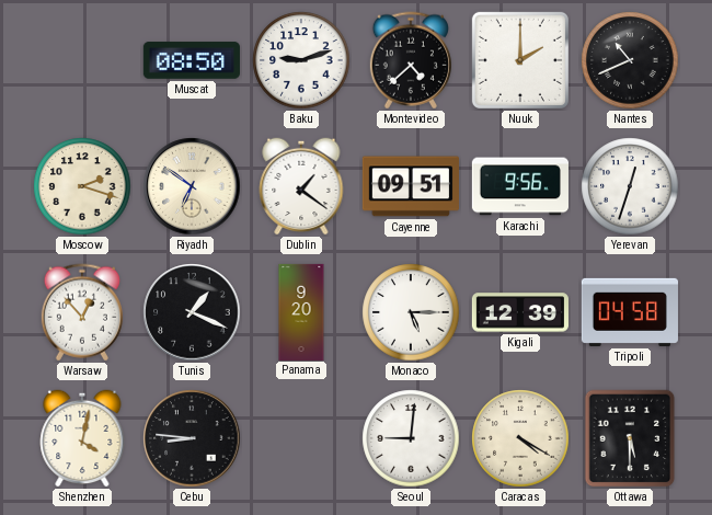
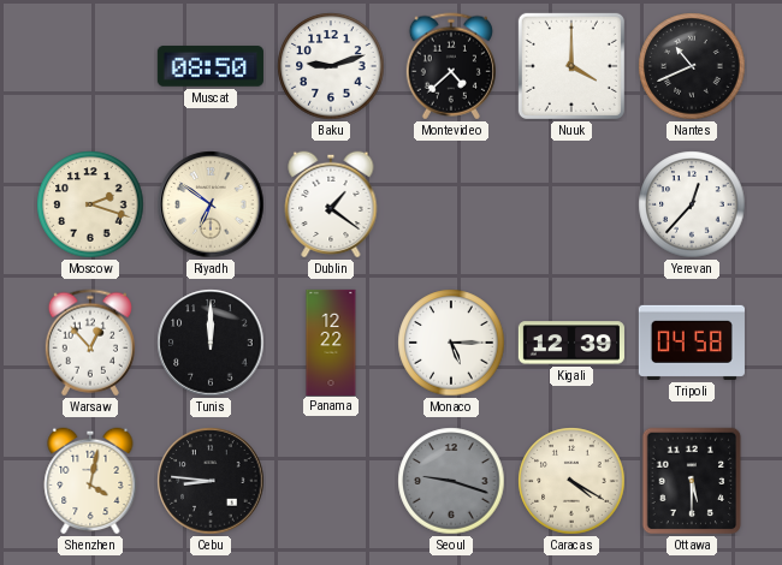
Nuuk: 2:00 -> 4:00
Cayenne: 09:51 -> none
Karachi: 9:56 -> none
Yerevan: 12:33 -> 12:37
Tunis: 1:19 -> 12:00
Panama: 9:20 -> 12:22
Seoul: 9:01 -> 9:18
Seoul dial: white -> grey
